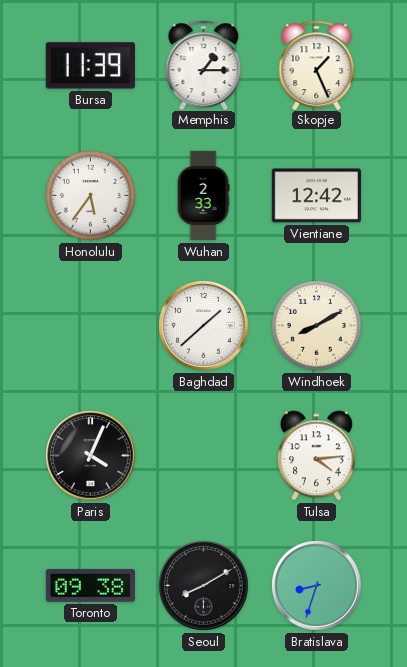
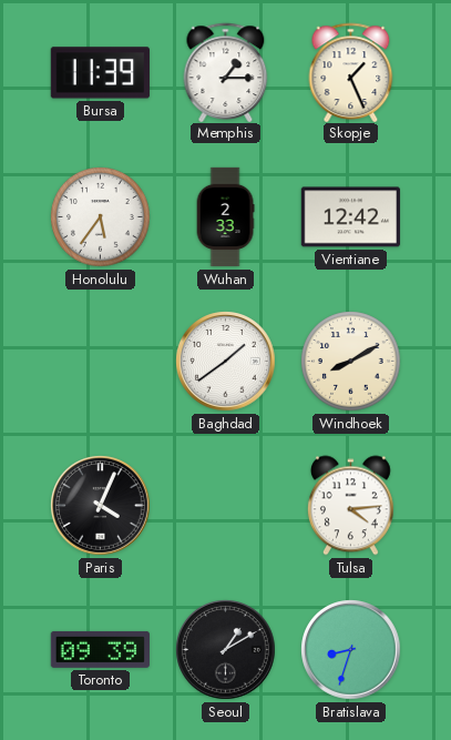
Baghdad: 1:38 -> 1:39
Toronto: 09:38 -> 09:39
Seoul: 8:10 -> 1:10
